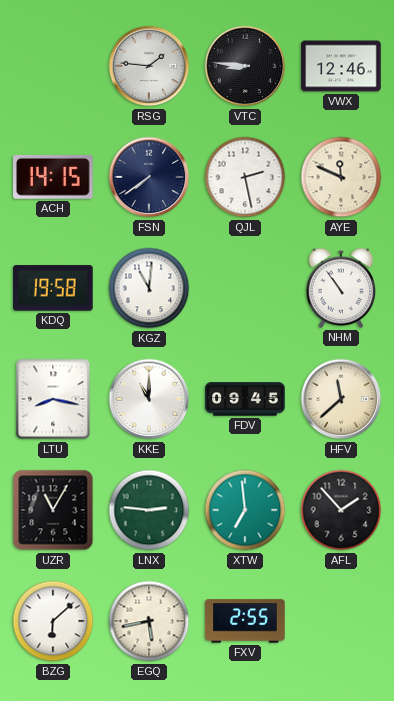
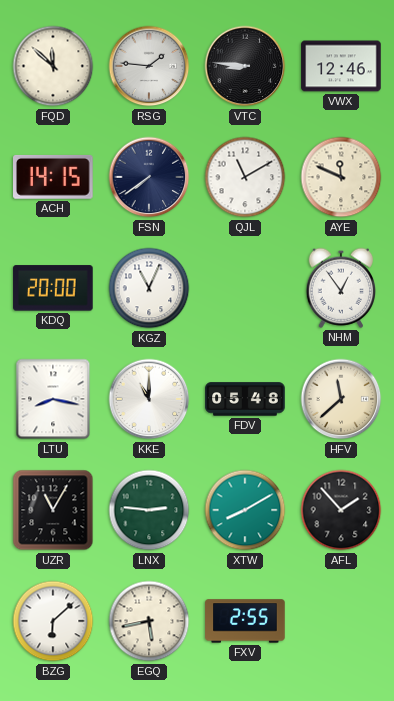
FQD: none -> 11:52
QJL: 2:28 -> 11:10
KDQ: 19:58 -> 20:00
KGZ: 11:01 -> 11:04
NHM: 10:54 -> 12:54
FDV: 09:45 -> 05:48
XTW: 6:59 -> 8:10
